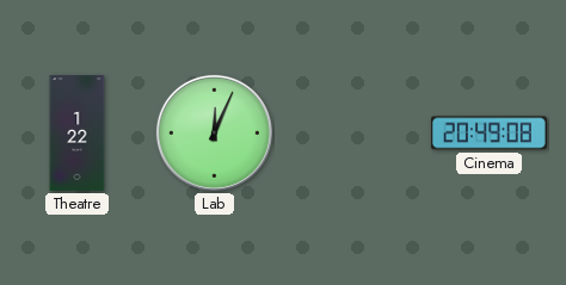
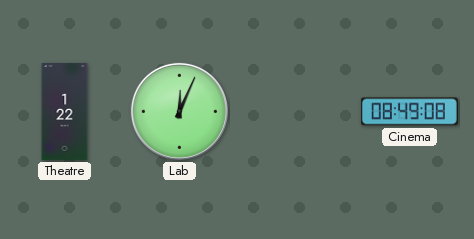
Cinema: 20:49 -> 08:49
